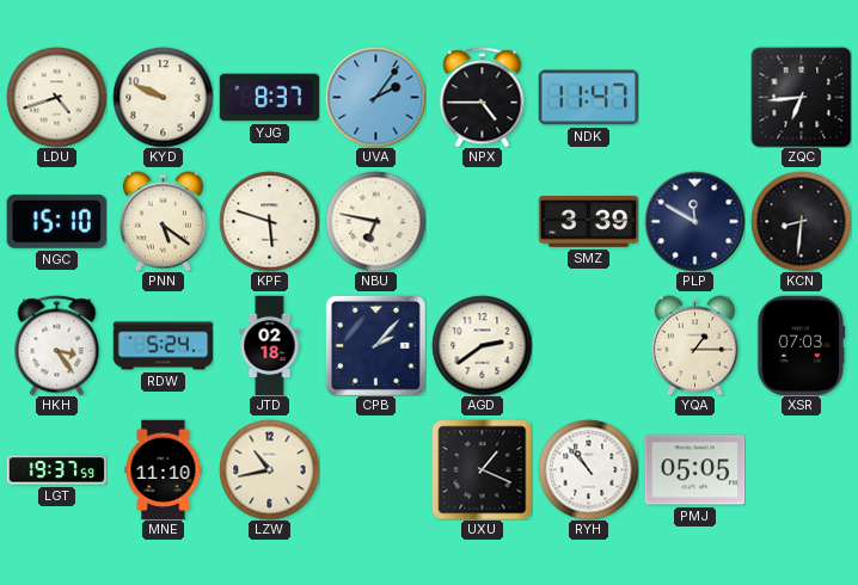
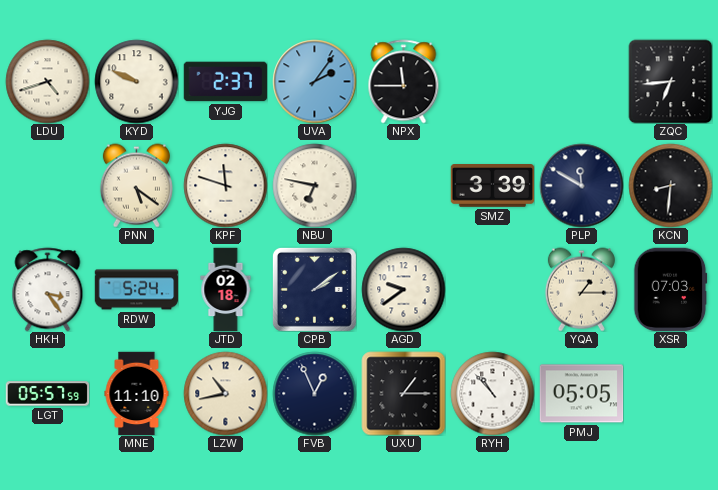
YJG: 8:37 -> 2:37
NPX: 4:45 -> 11:45
NDK: 11:47 -> none
NGC: 15:10 -> none
KPF: 5:48 -> 11:48
CPB: 2:07 -> 2:09
AGD: 2:39 -> 9:39
LGT: 19:37 -> 05:57
FVB: none -> 12:56
UXU: 1:19 -> 1:15
